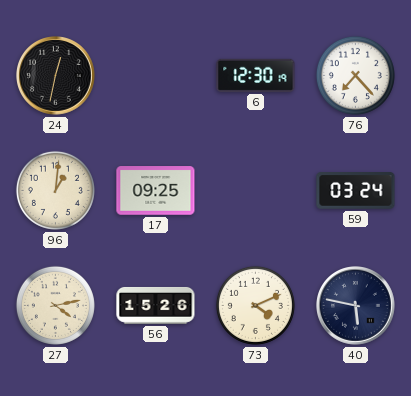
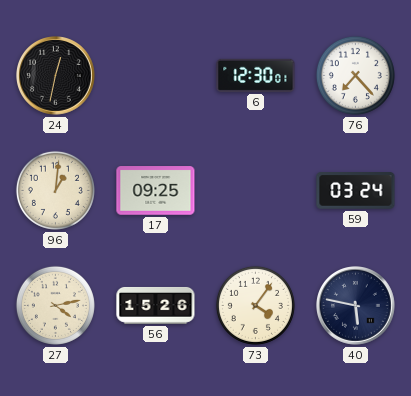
6: 12:30:19 -> 12:30:01
73: 4:11 -> 4:06
